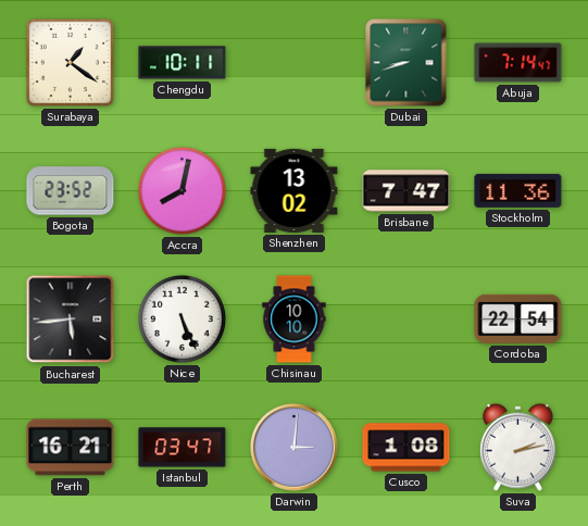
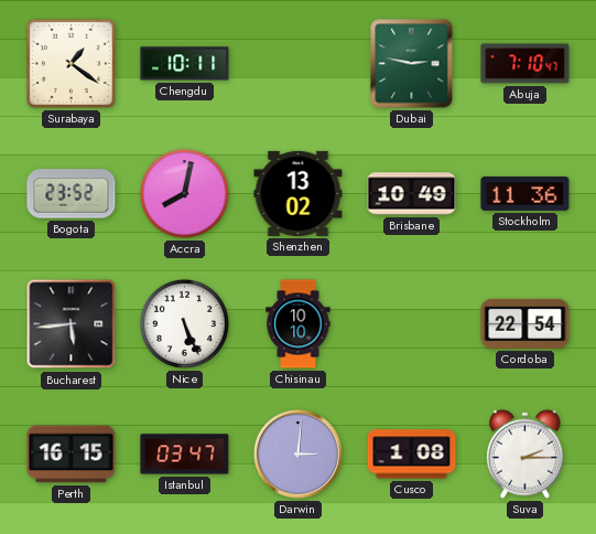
Dubai: 8:42 -> 2:47
Abuja: 7:14 -> 7:10
Brisbane: 7:47 -> 10:49
Perth: 16:21 -> 16:15
Suva: 2:13 -> 2:15
